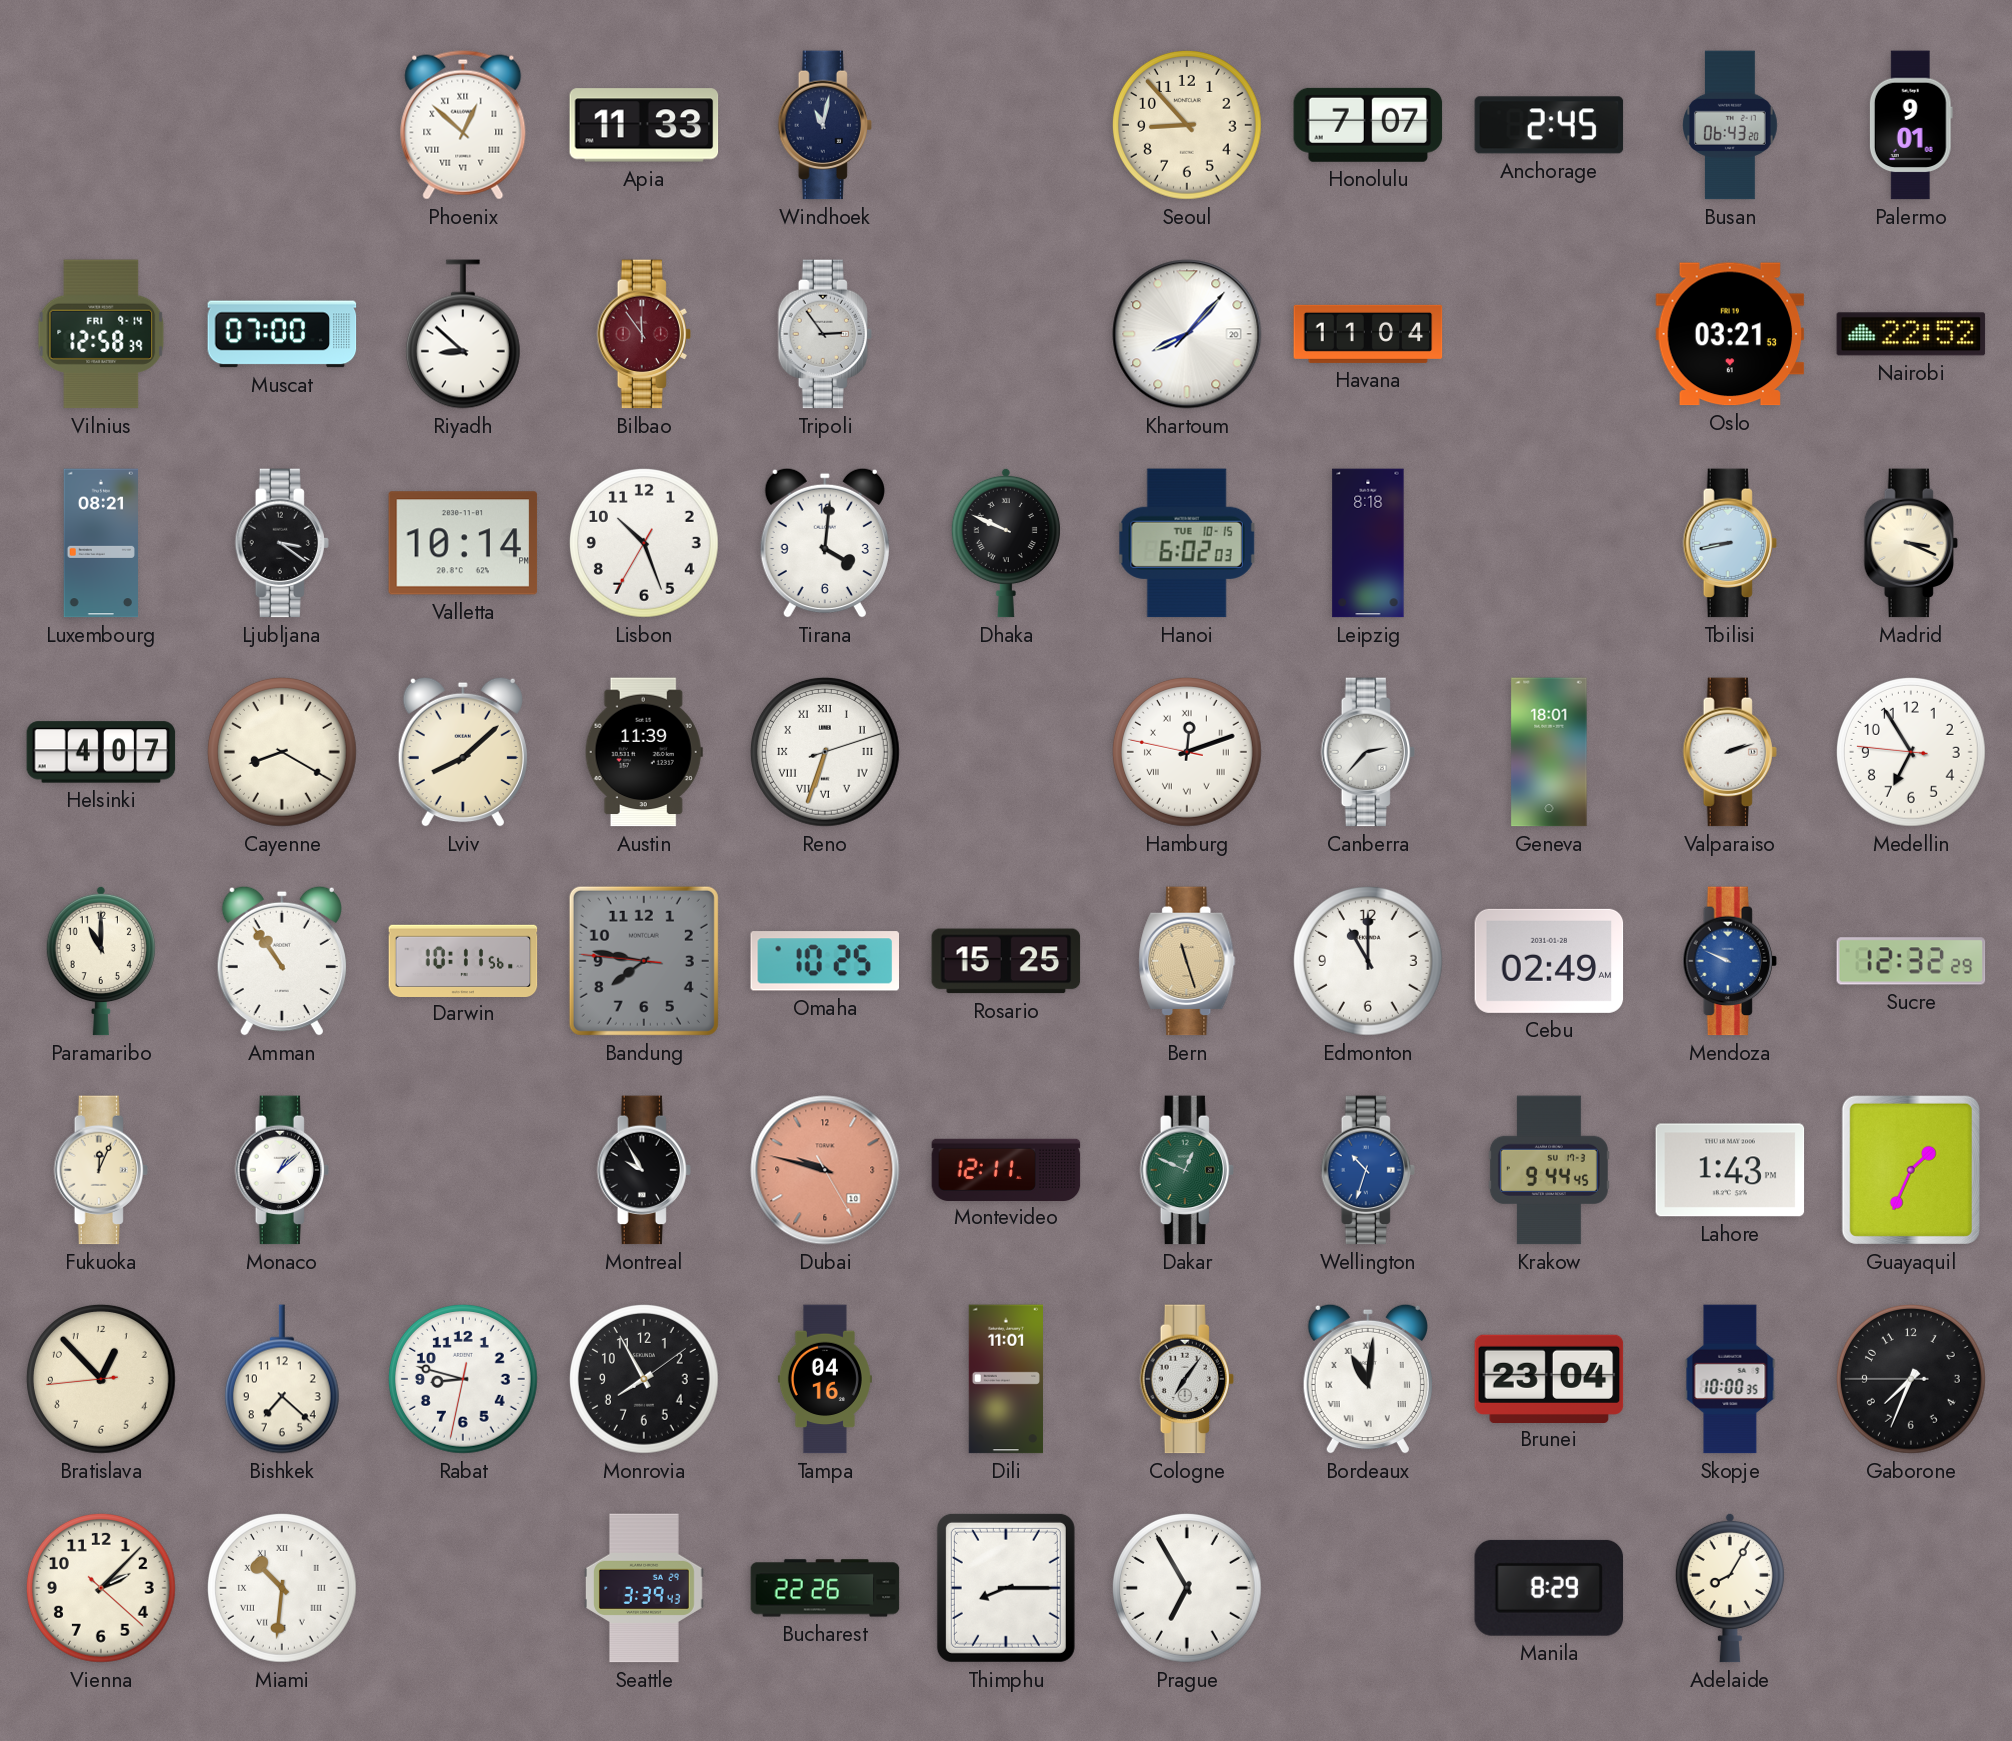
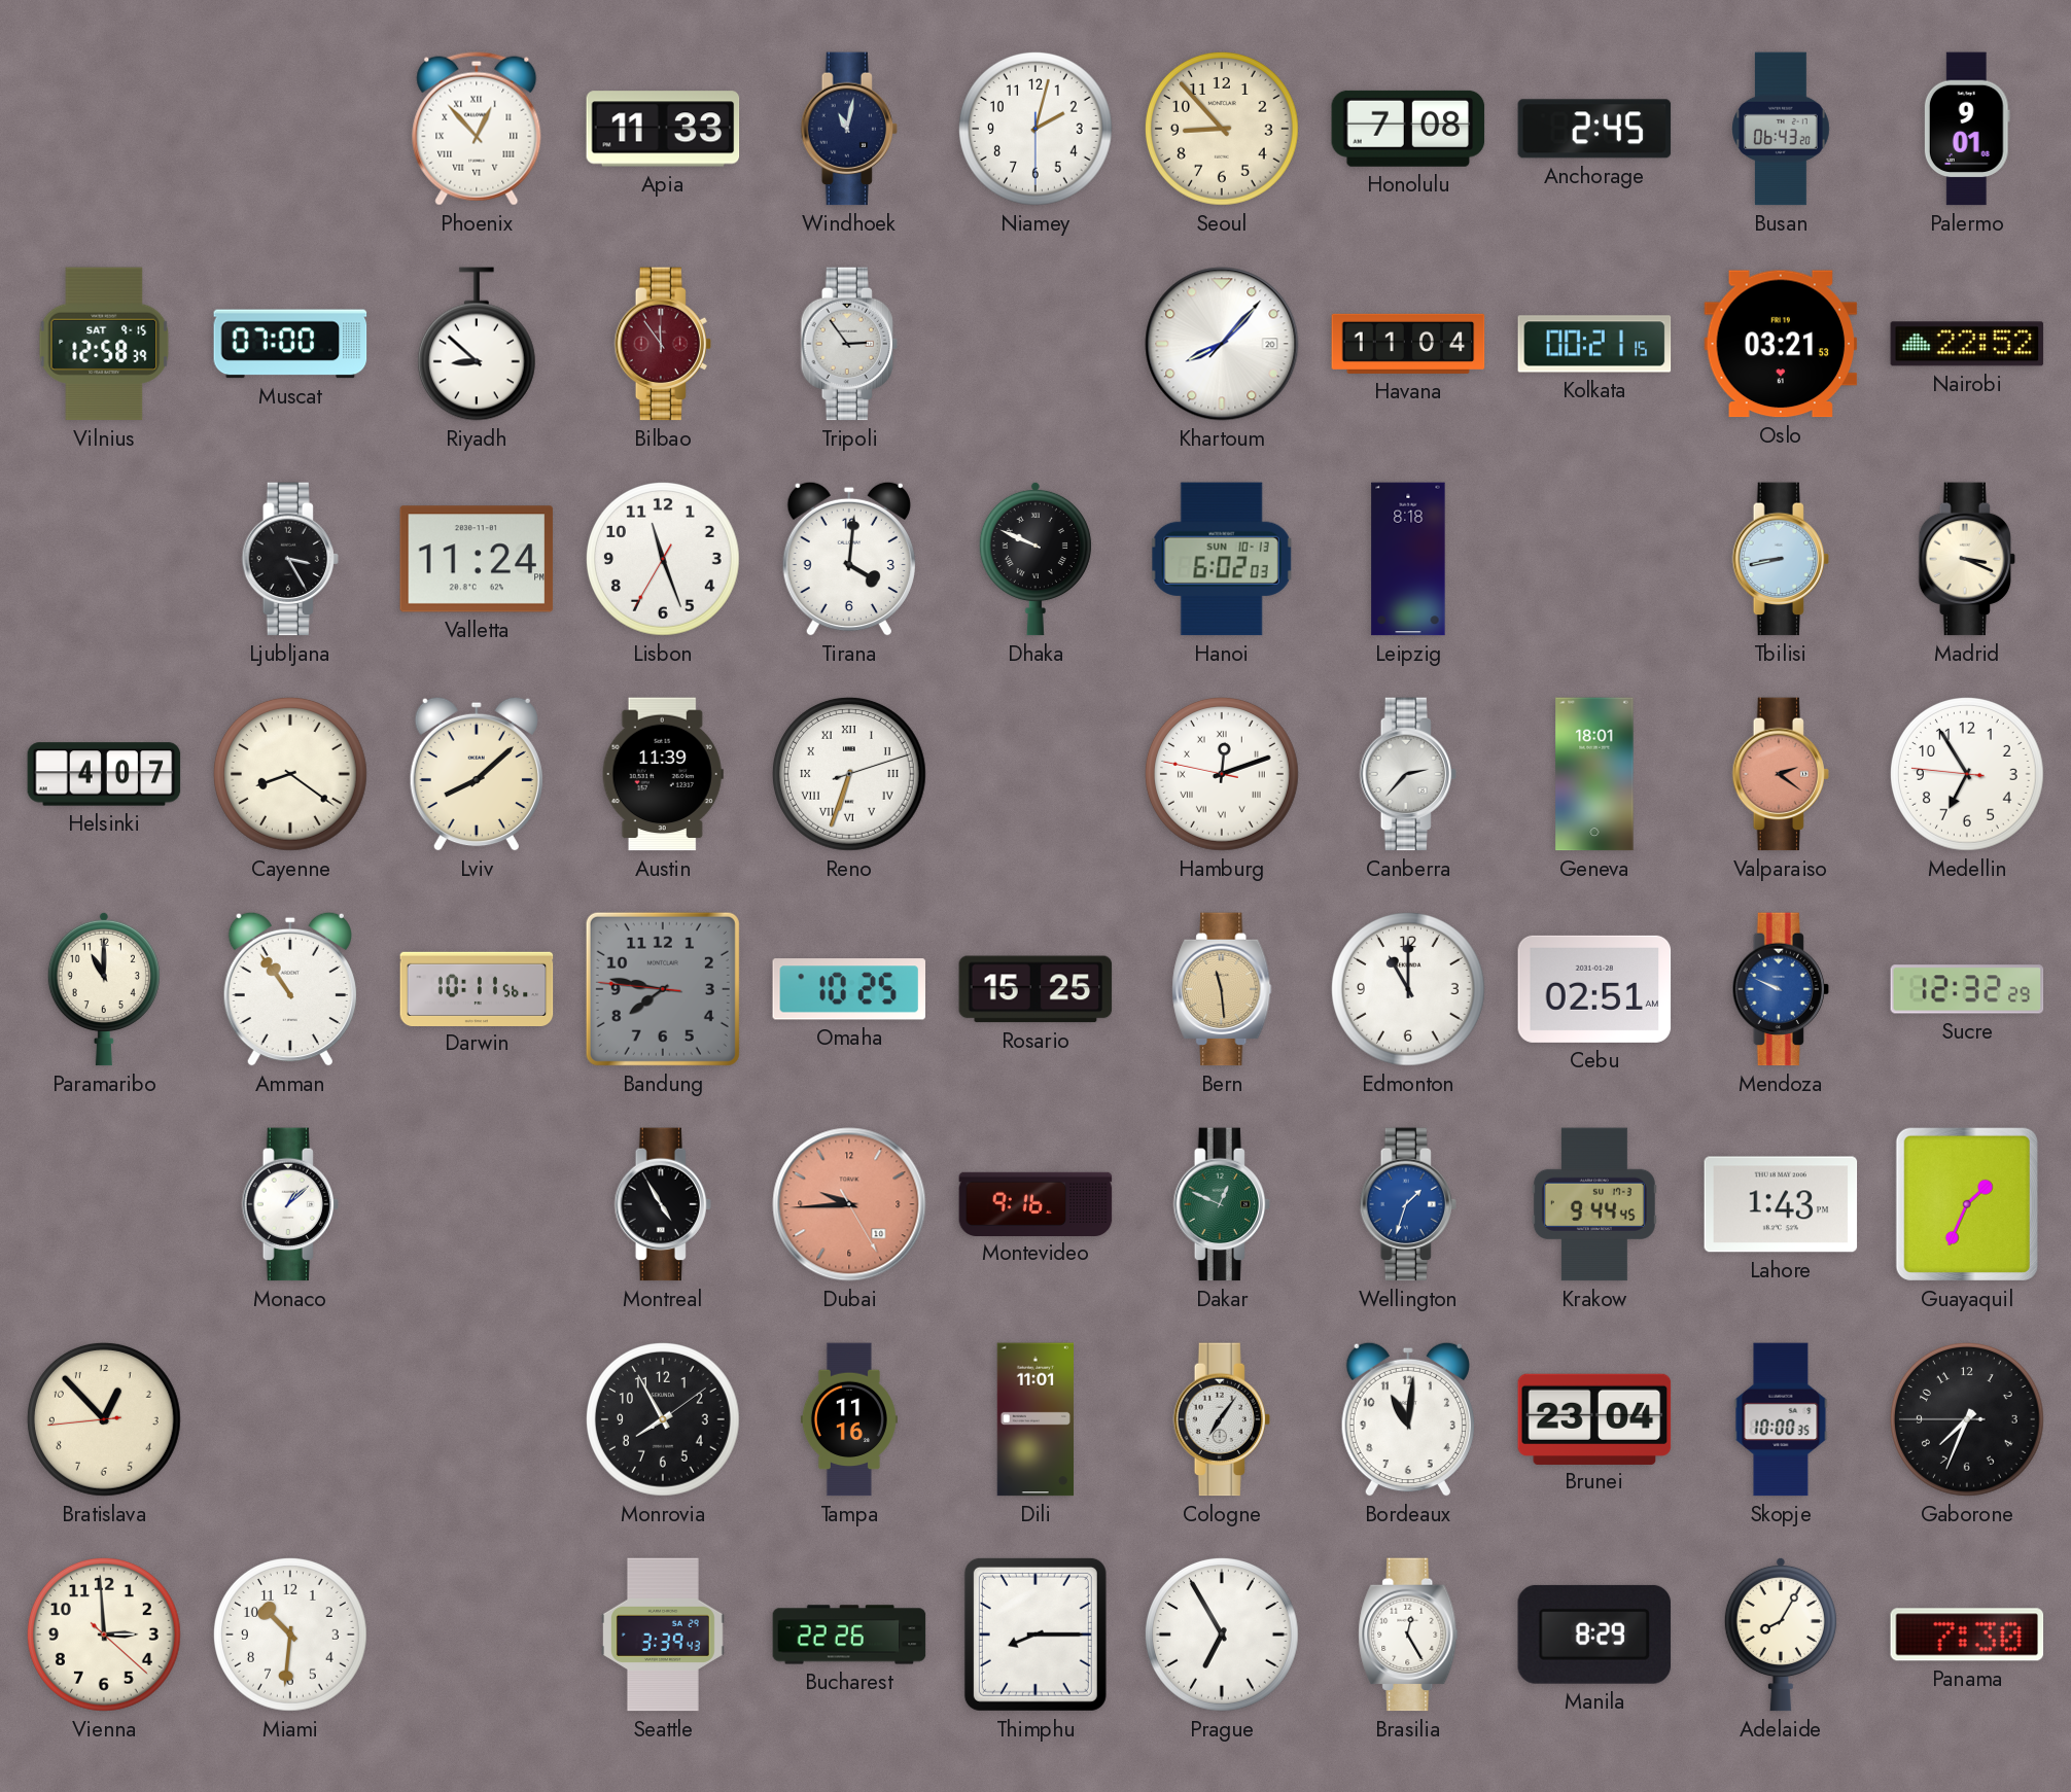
Phoenix: 12:52 -> 12:53
Niamey: none -> 2:02
Honolulu: 7:07 -> 7:08
Vilnius date: FRI 9-14 -> SAT 9-15
Kolkata: none -> 00:21
Luxembourg: 08:21 -> none
Ljubljana: 3:21 -> 3:25
Valletta: 10:14 -> 11:24
Lisbon: 10:26 -> 11:26
Hanoi date: TUE 10-15 -> SUN 10-13
Cayenne: 8:20 -> 8:21
Valparaiso: 2:12 -> 2:21
Valparaiso dial: white -> salmon
Bern: 11:27 -> 11:29
Cebu: 02:49 -> 02:51
Fukuoka: 12:04 -> none
Montreal: 9:55 -> 4:55
Dubai: 9:47 -> 9:44
Montevideo: 12:11 -> 9:16
Wellington: 10:33 -> 1:33
Bishkek: 7:22 -> none
Rabat: 8:47 -> none
Tampa: 04:16 -> 11:16
Bordeaux numerals: Roman -> Arabic
Vienna: 2:07 -> 2:59
Miami numerals: Roman -> Arabic
Brasilia: none -> 12:25
Panama: none -> 7:30
